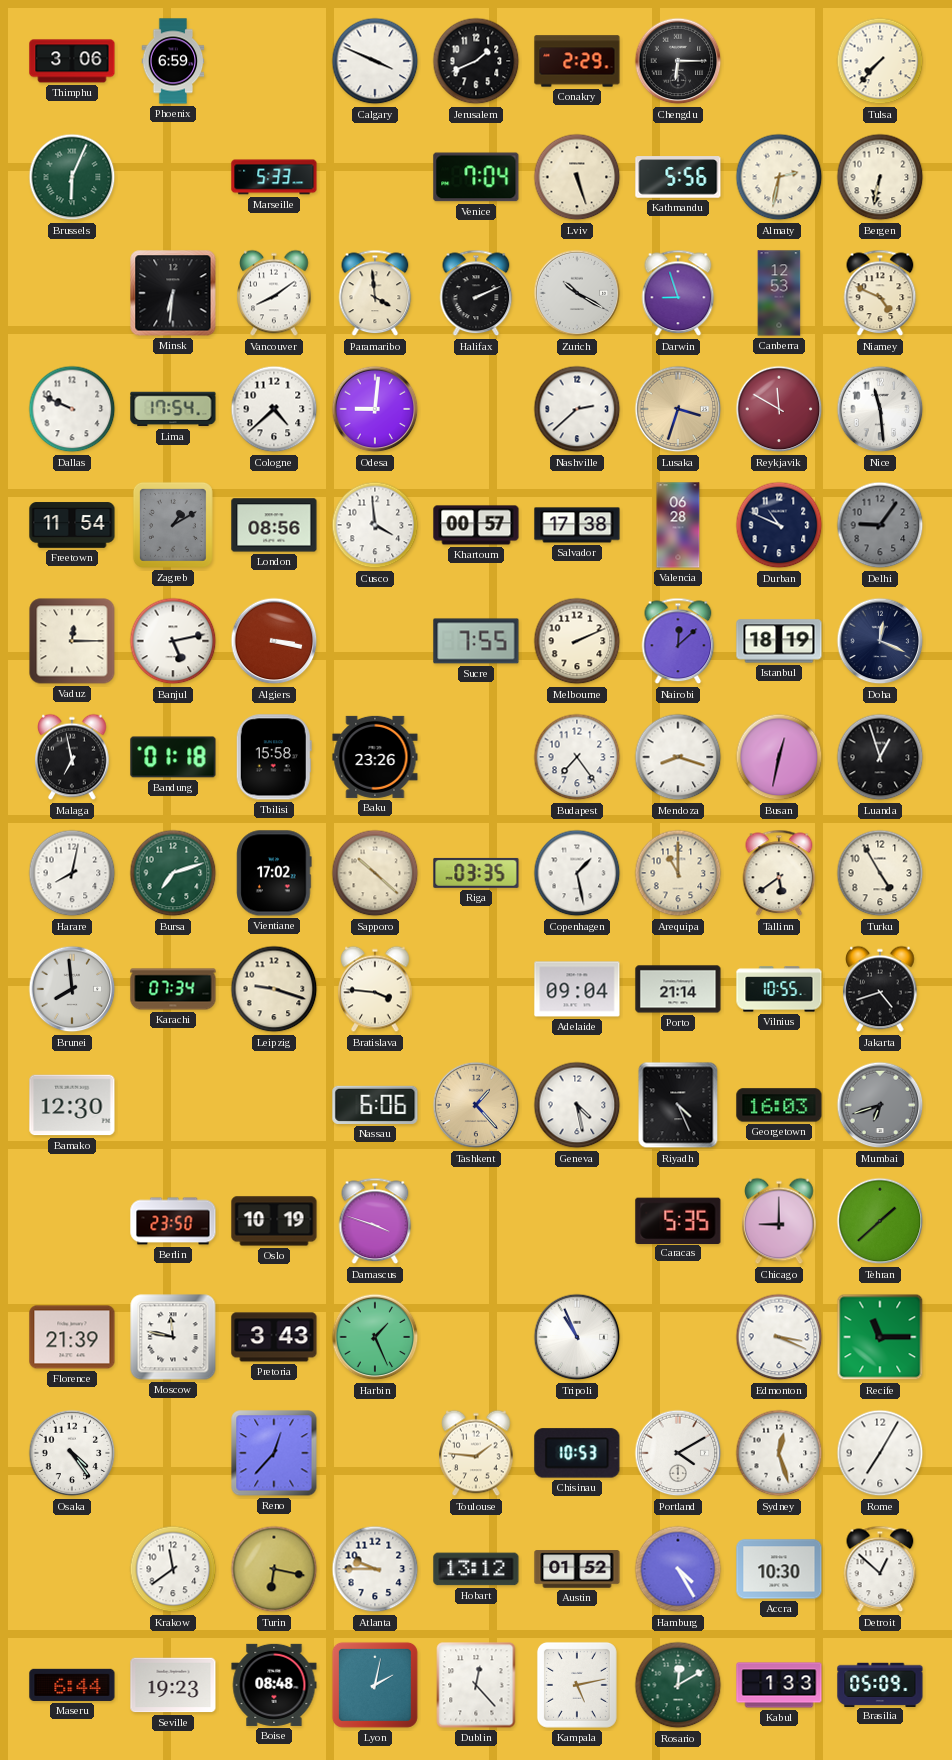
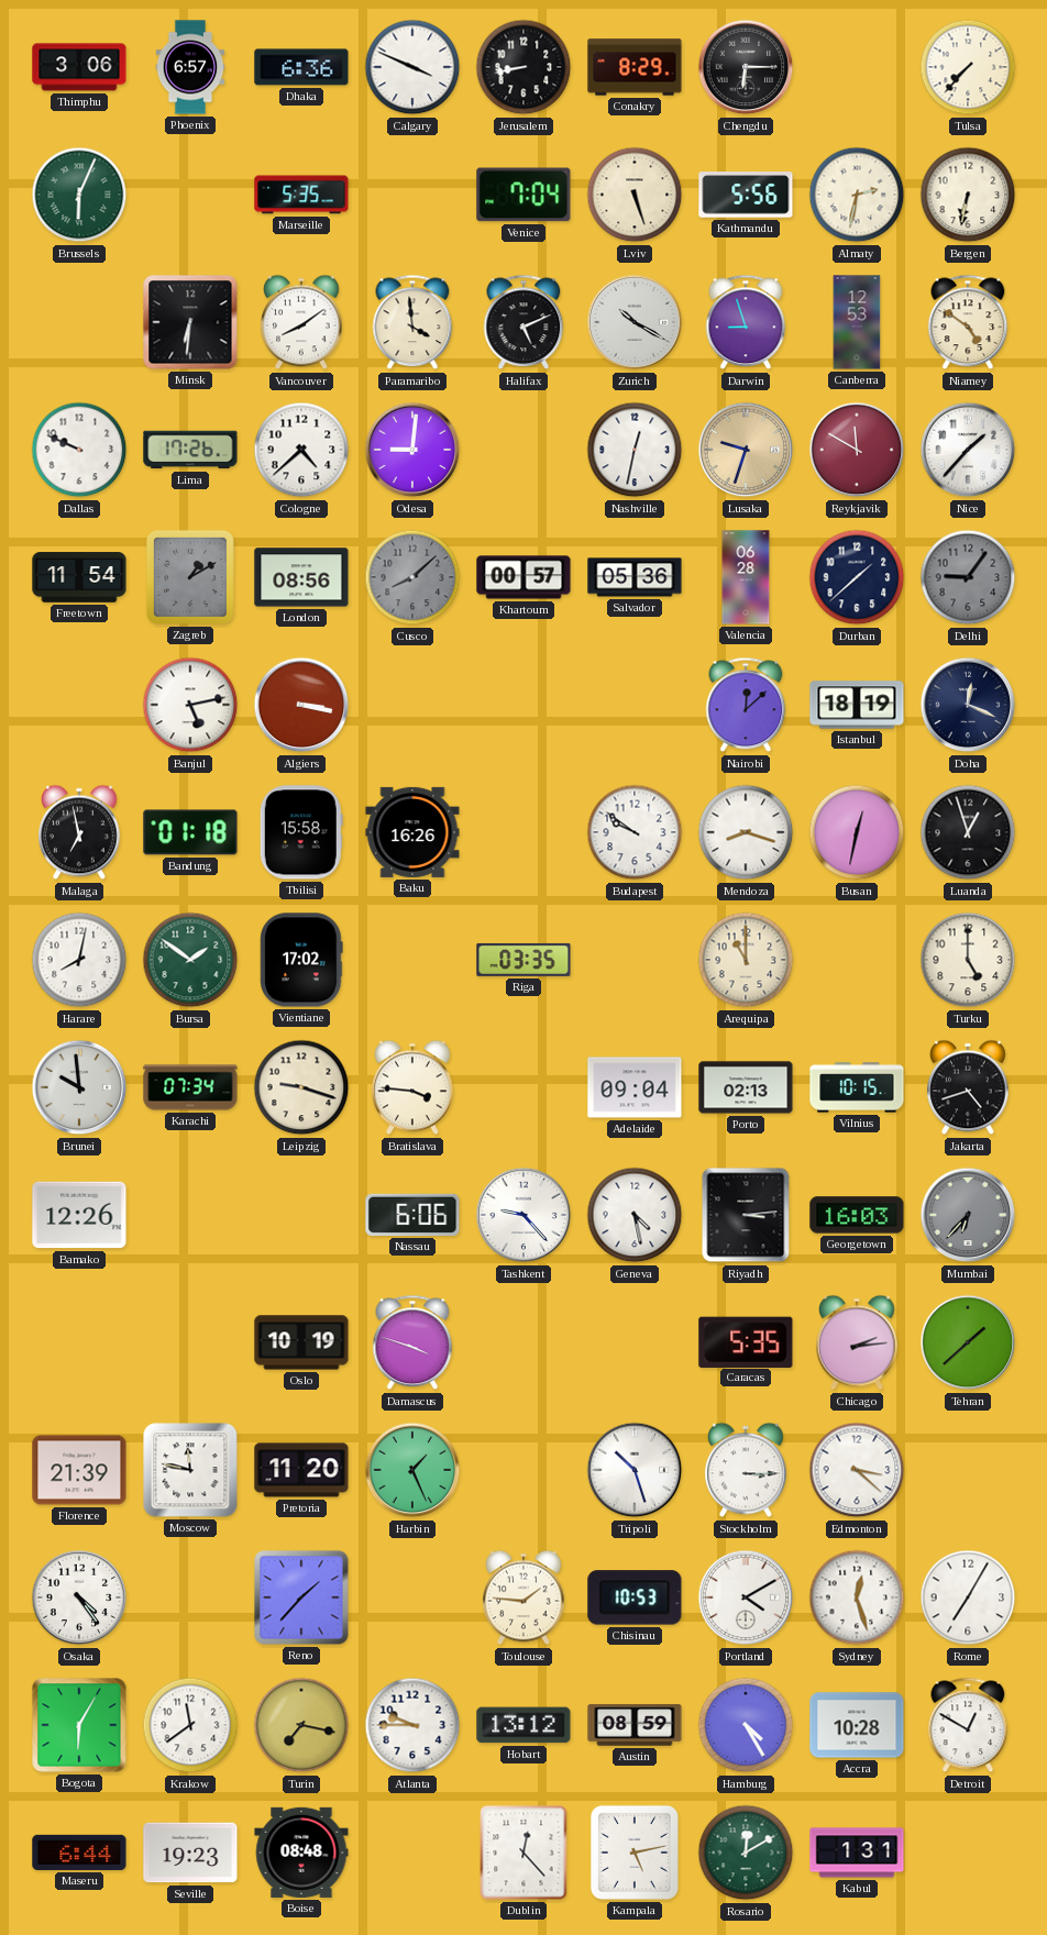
Phoenix: 6:59 -> 6:57
Dhaka: none -> 6:36
Jerusalem: 1:41 -> 8:43
Conakry: 2:29 -> 8:29
Marseille: 5:33 -> 5:35
Halifax: 2:11 -> 5:11
Niamey: 4:49 -> 4:51
Lima: 17:54 -> 17:26
Nashville: 2:38 -> 12:32
Lusaka: 3:33 -> 9:33
Nice: 11:29 -> 1:37
Cusco: 3:59 -> 8:08
Cusco dial: white -> grey
Salvador: 17:38 -> 05:36
Durban: 10:49 -> 1:38
Vaduz: 12:15 -> none
Sucre: 7:55 -> none
Melbourne: 2:11 -> none
Baku: 23:26 -> 16:26
Budapest: 7:24 -> 9:51
Bursa: 7:12 -> 1:51
Sapporo: 10:22 -> none
Copenhagen: 1:28 -> none
Tallinn: 5:39 -> none
Turku: 4:55 -> 5:00
Brunei: 7:59 -> 9:59
Porto: 21:14 -> 02:13
Vilnius: 10:55 -> 10:15
Bamako: 12:30 -> 12:26
Tashkent: 1:23 -> 9:23
Tashkent dial: champagne -> white
Riyadh: 4:26 -> 3:14
Mumbai: 6:42 -> 6:37
Berlin: 23:50 -> none
Chicago: 9:00 -> 2:14
Pretoria: 3:43 -> 11:20
Tripoli: 10:56 -> 10:27
Stockholm: none -> 3:15
Edmonton: 3:19 -> 3:22
Recife: 11:15 -> none
Reno: 12:37 -> 1:37
Bogota: none -> 6:05
Turin: 6:17 -> 7:17
Austin: 01:52 -> 08:59
Accra: 10:30 -> 10:28
Detroit: 12:52 -> 12:50
Lyon: 2:02 -> none
Kabul: 1:33 -> 1:31
Brasilia: 05:09 -> none
